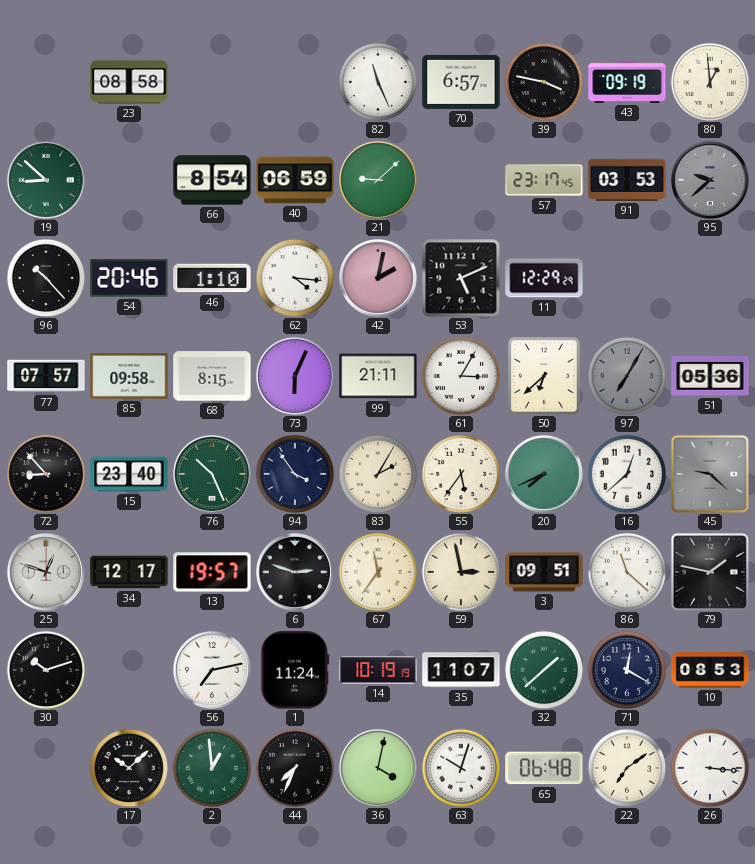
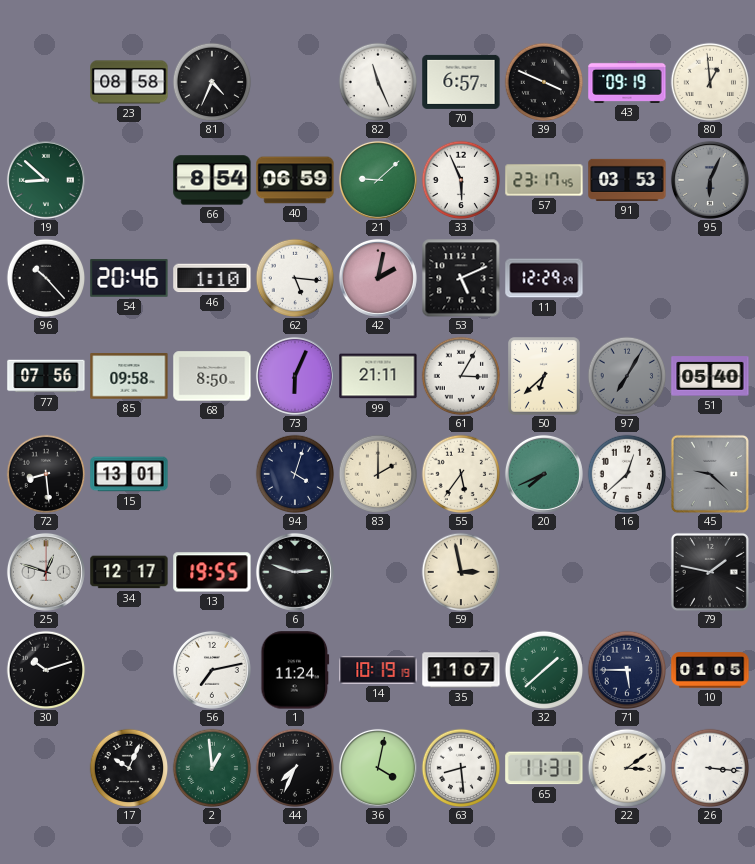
81: none -> 4:34
39: 3:47 -> 3:49
33: none -> 5:56
95: 9:38 -> 6:04
62: 4:16 -> 5:16
77: 07:57 -> 07:56
68: 8:15 -> 8:50
51: 05:36 -> 05:40
72: 8:53 -> 8:29
15: 23:40 -> 13:01
76: 10:26 -> none
94: 3:54 -> 4:03
83: 2:05 -> 2:00
13: 19:57 -> 19:55
67: 11:36 -> none
3: 09:51 -> none
86: 11:22 -> none
71: 12:20 -> 5:45
10: 08:53 -> 01:05
17: 10:08 -> 10:04
63: 10:03 -> 8:29
65: 06:48 -> 11:31
22: 7:09 -> 3:09
